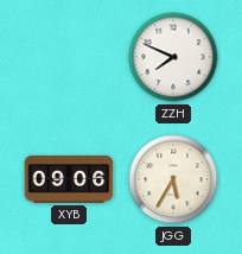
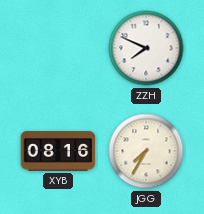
XYB: 09:06 -> 08:16
JGG: 5:35 -> 7:35
